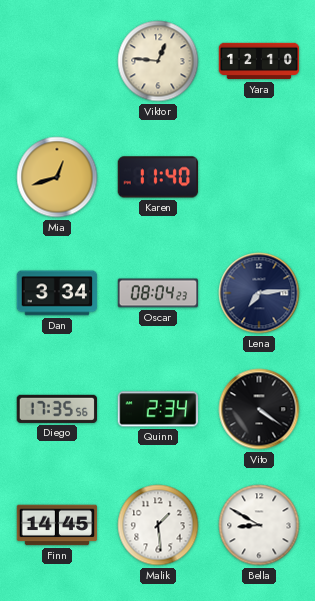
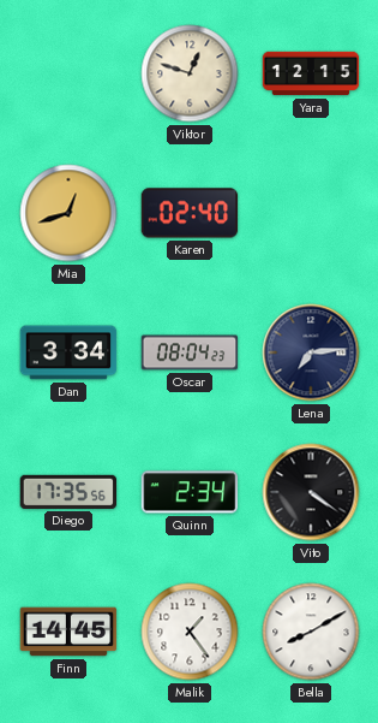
Viktor: 12:46 -> 12:48
Yara: 12:10 -> 12:15
Karen: 11:40 -> 02:40
Malik: 1:29 -> 1:24
Bella: 8:50 -> 8:10
